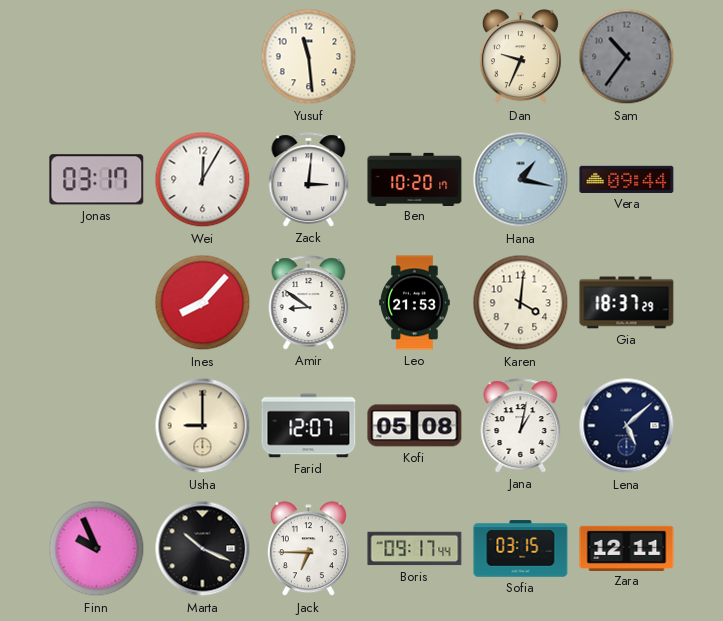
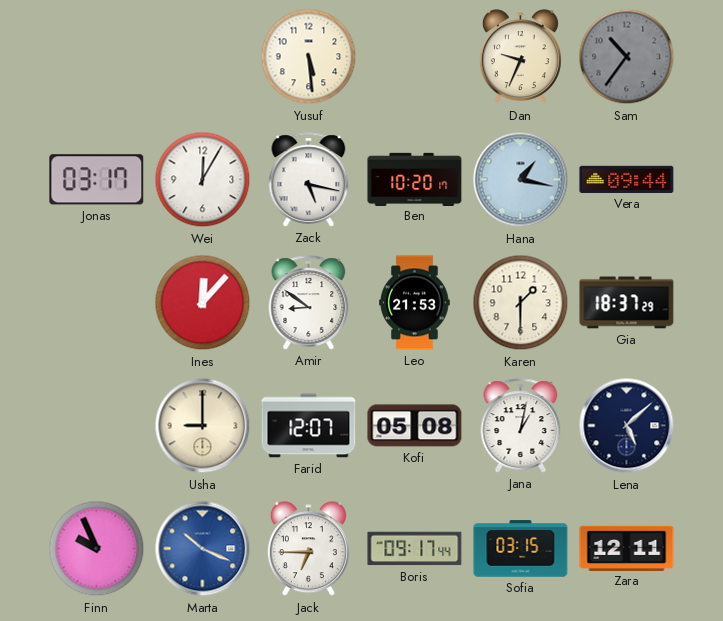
Yusuf: 11:29 -> 5:29
Zack: 3:01 -> 5:17
Ines: 8:07 -> 12:07
Karen: 4:01 -> 1:30
Marta dial: black -> blue
